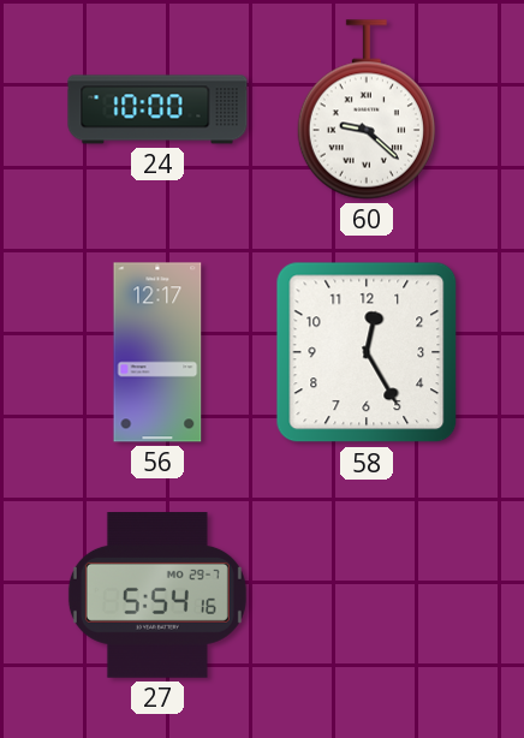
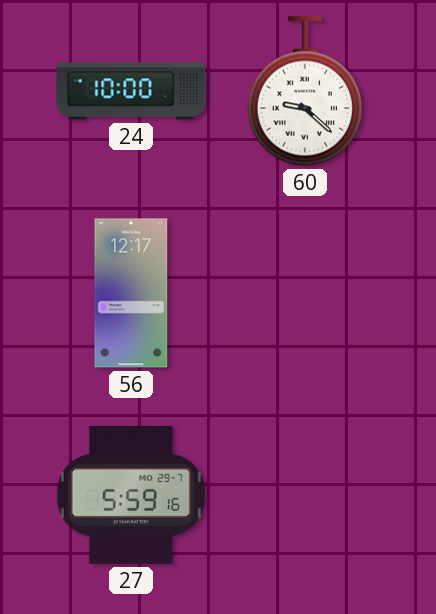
58: 12:25 -> none
27: 5:54 -> 5:59
